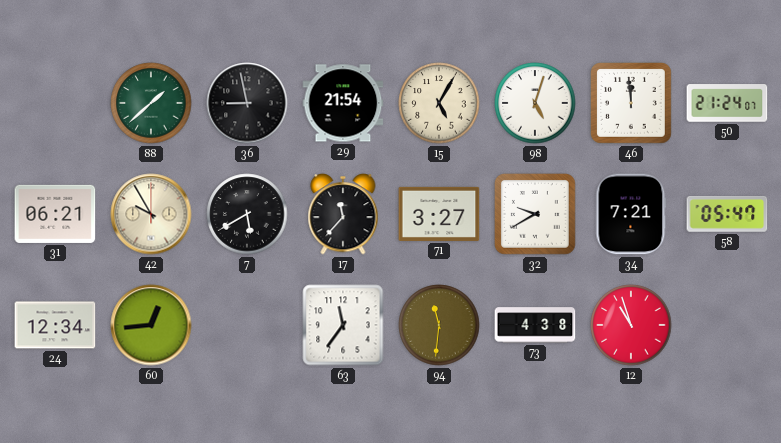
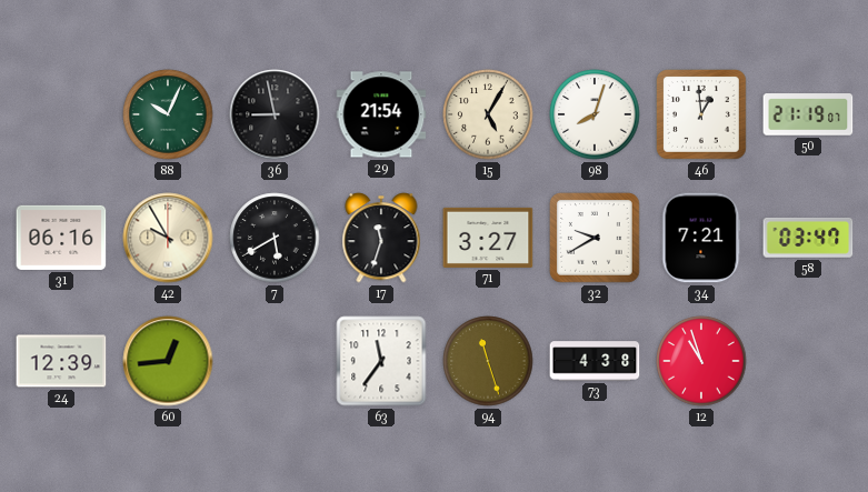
88: 1:38 -> 10:04
98: 5:03 -> 8:03
46: 11:59 -> 12:59
50: 21:24 -> 21:19
31: 06:21 -> 06:16
17: 11:37 -> 11:33
58: 05:47 -> 03:47
24: 12:34 -> 12:39
94: 11:31 -> 11:27
